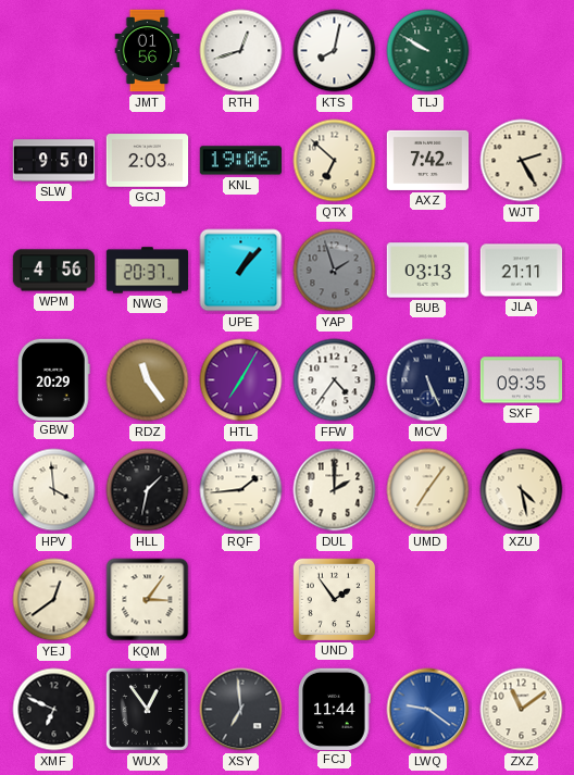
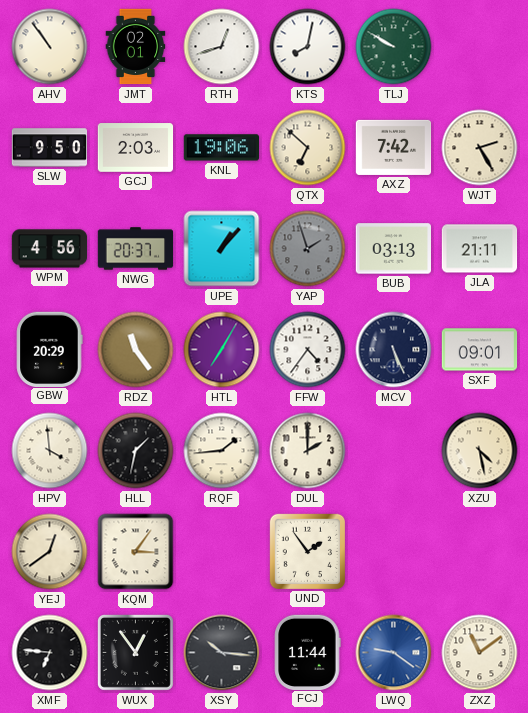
AHV: none -> 10:54
JMT: 01:56 -> 02:01
SXF: 09:35 -> 09:01
UMD: 7:06 -> none
XMF: 6:49 -> 6:46
XSY: 6:59 -> 10:16
